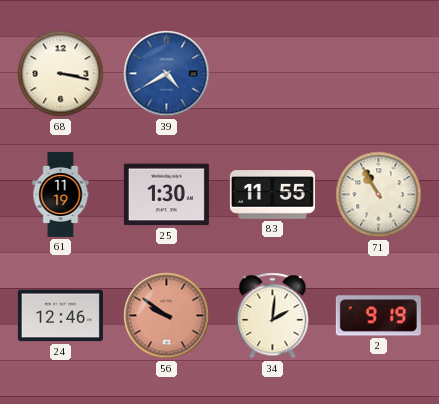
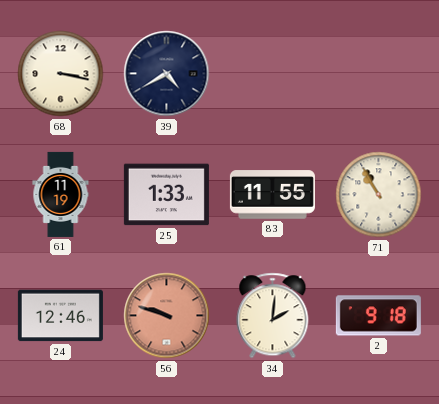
39 dial: blue -> navy
25: 1:30 -> 1:33
56: 9:51 -> 9:48
2: 9:19 -> 9:18
